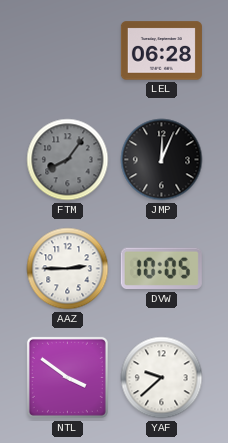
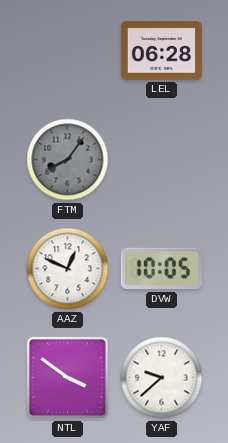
JMP: 12:04 -> none
AAZ: 2:45 -> 12:49
